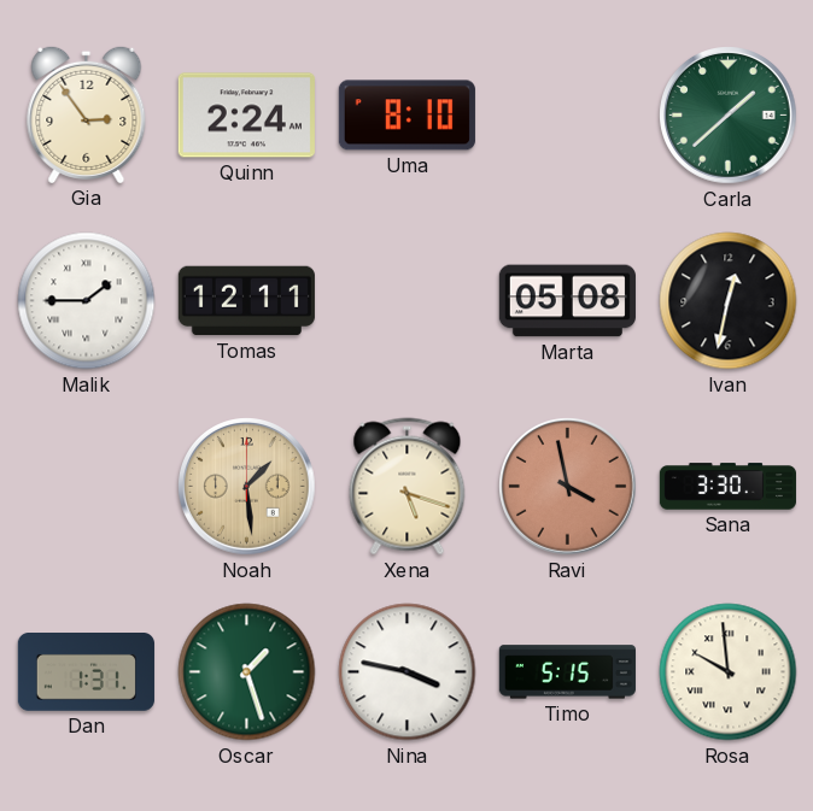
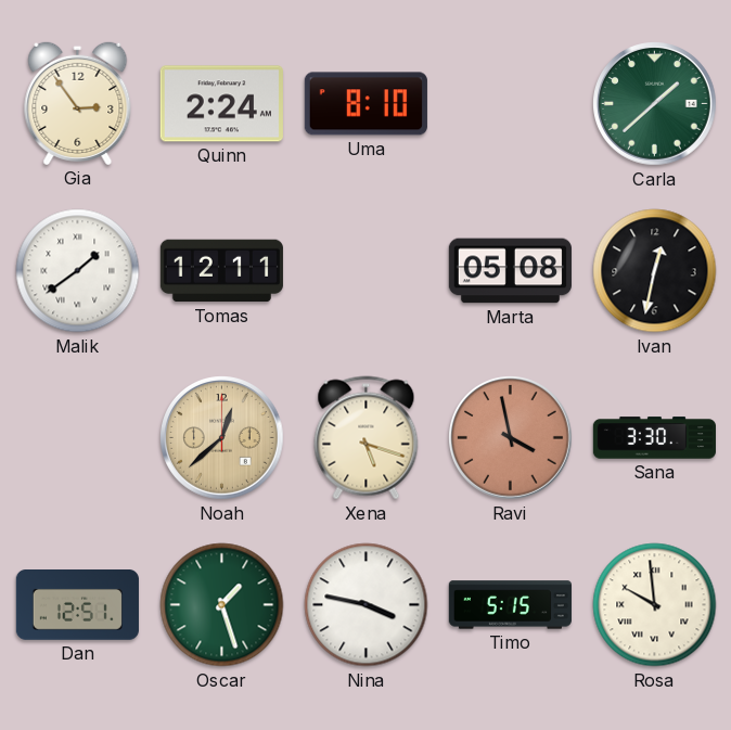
Malik: 1:45 -> 1:39
Noah: 1:29 -> 12:38
Dan: 1:31 -> 12:51
